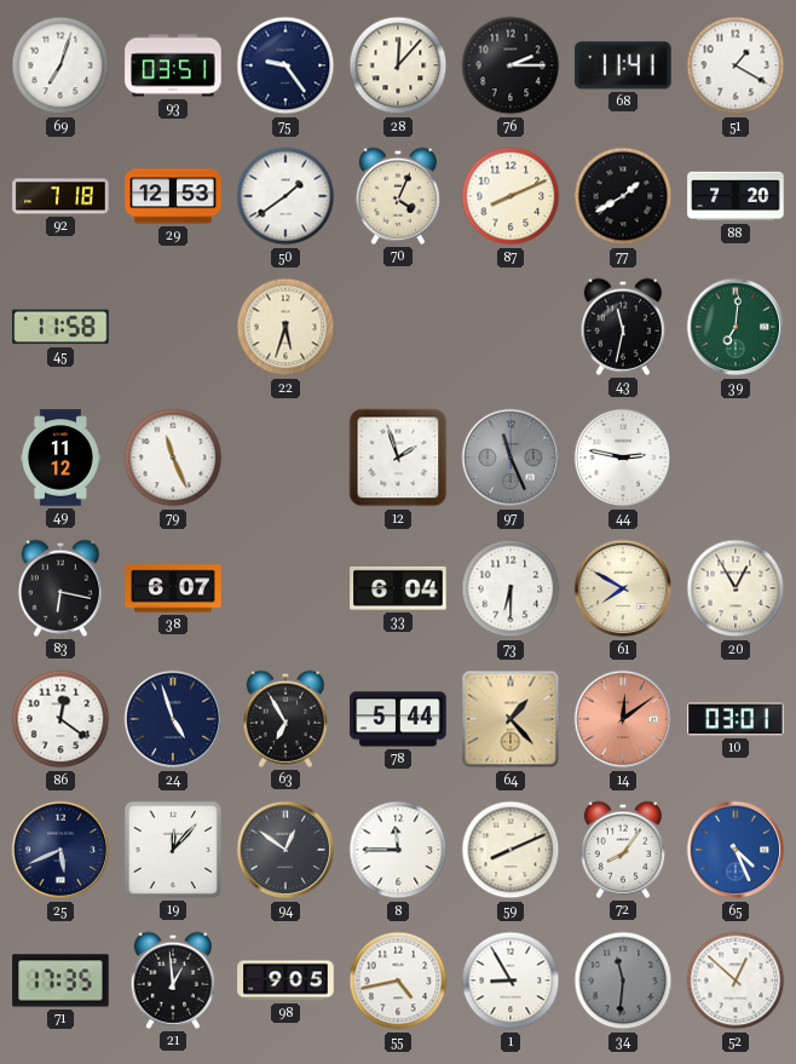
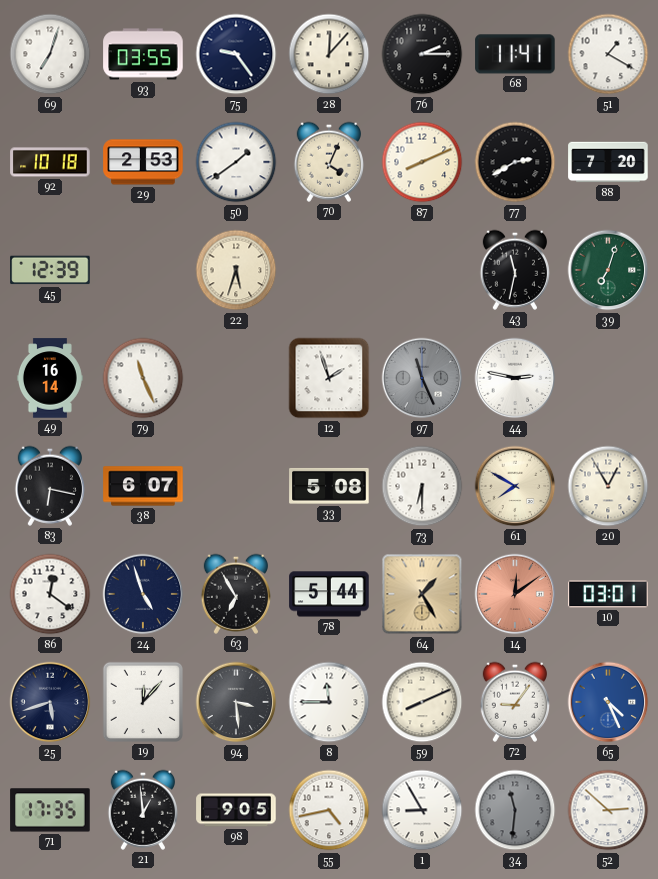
93: 03:51 -> 03:55
92: 7:18 -> 10:18
29: 12:53 -> 2:53
77: 1:40 -> 2:40
45: 11:58 -> 12:39
39: 7:01 -> 7:03
49: 11:12 -> 16:14
33: 6:04 -> 5:08
64: 1:23 -> 1:25
25: 5:41 -> 5:42
94: 12:51 -> 3:29
72: 8:06 -> 9:06
52: 12:52 -> 2:52
